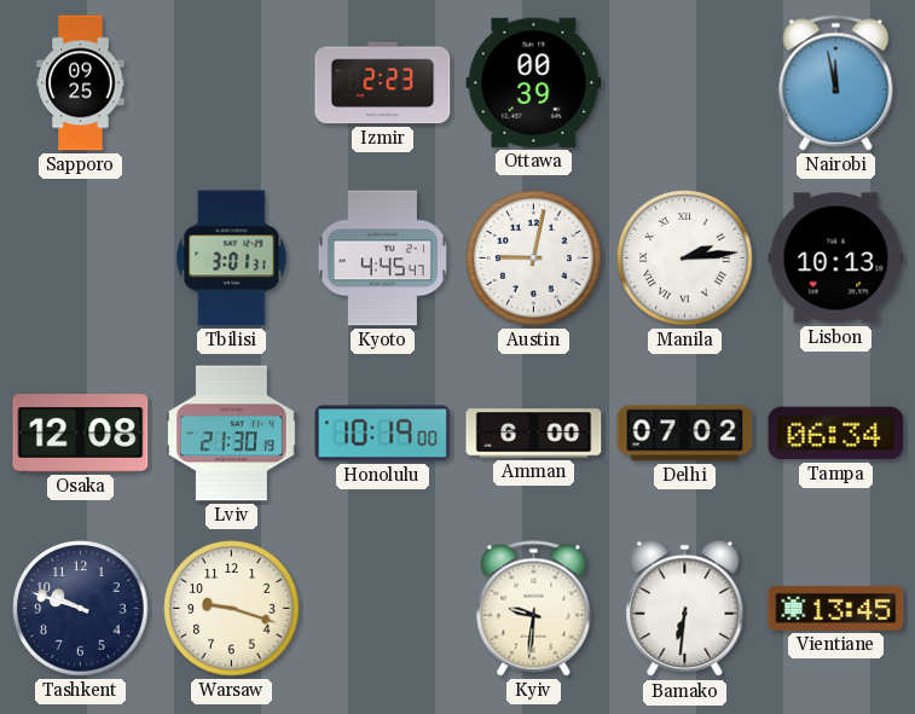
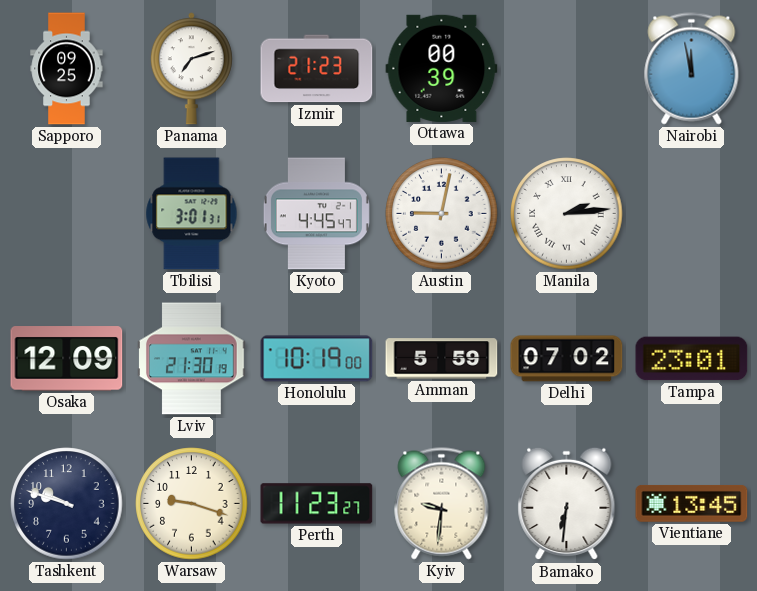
Panama: none -> 7:12
Izmir: 2:23 -> 21:23
Lisbon: 10:13 -> none
Osaka: 12:08 -> 12:09
Amman: 6:00 -> 5:59
Tampa: 06:34 -> 23:01
Perth: none -> 11:23
